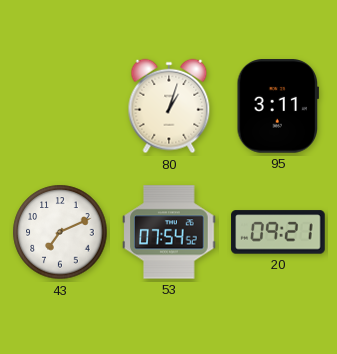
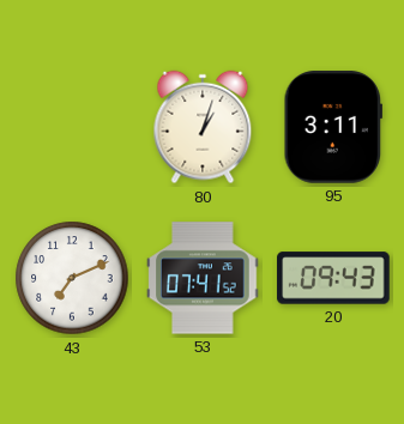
53: 07:54 -> 07:41
20: 09:21 -> 09:43
